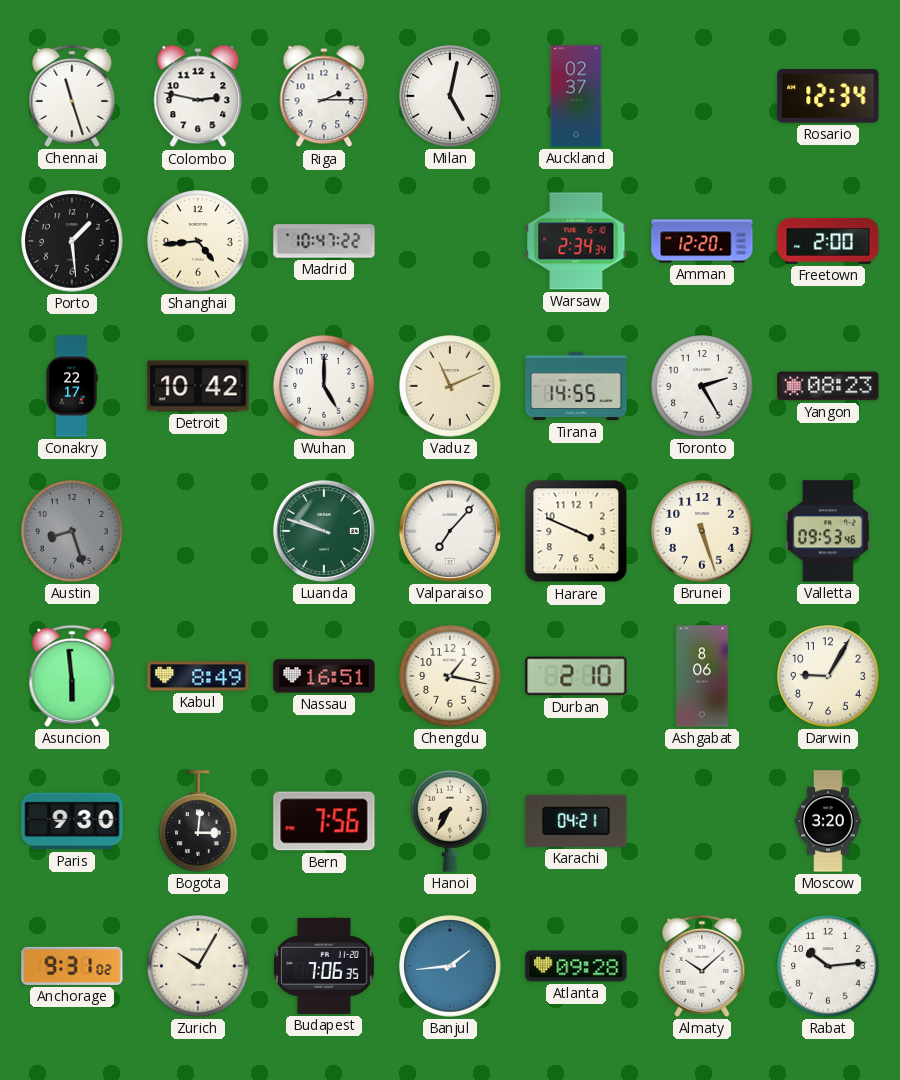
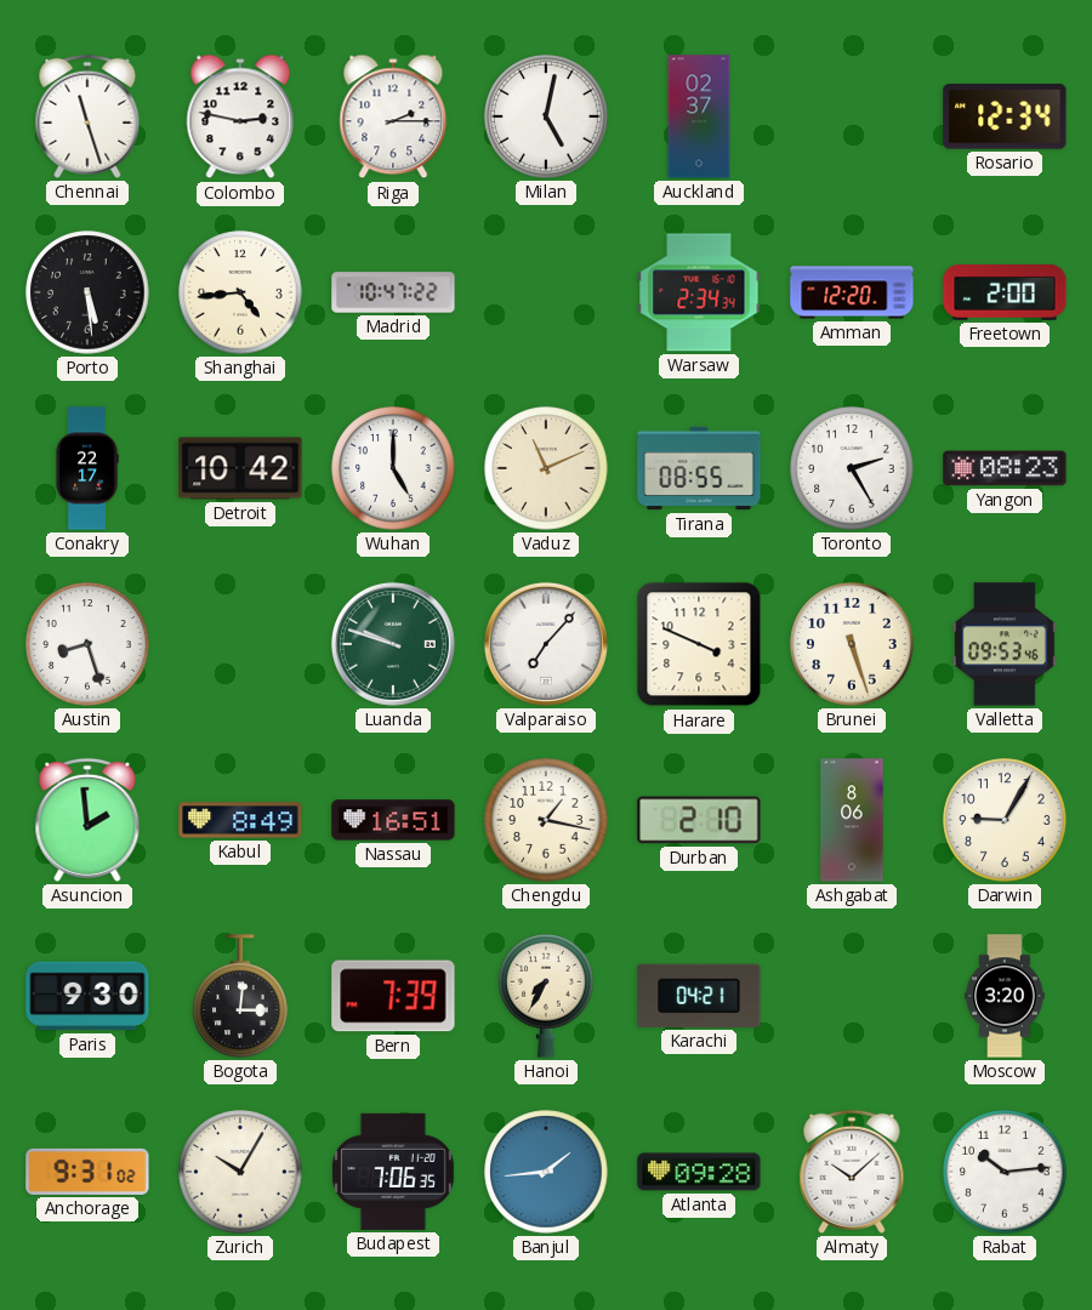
Porto: 1:29 -> 5:29
Tirana: 14:55 -> 08:55
Austin dial: grey -> white
Asuncion: 5:59 -> 1:59
Bern: 7:56 -> 7:39
